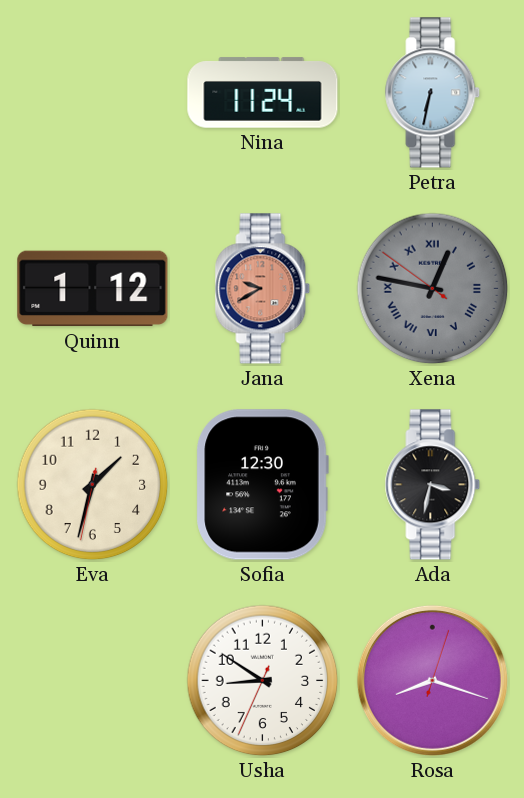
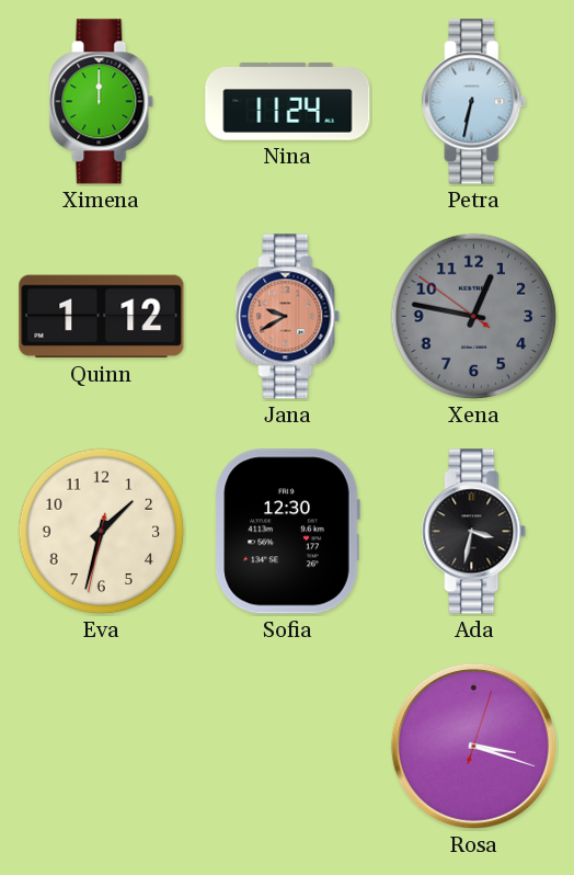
Ximena: none -> 12:00
Xena numerals: Roman -> Arabic
Usha: 8:50 -> none
Rosa: 8:18 -> 3:18
